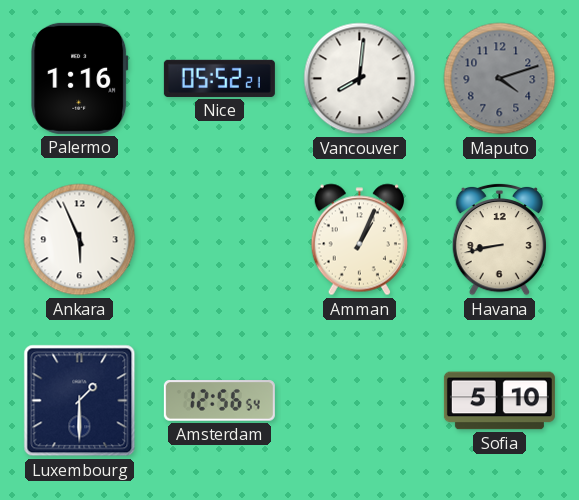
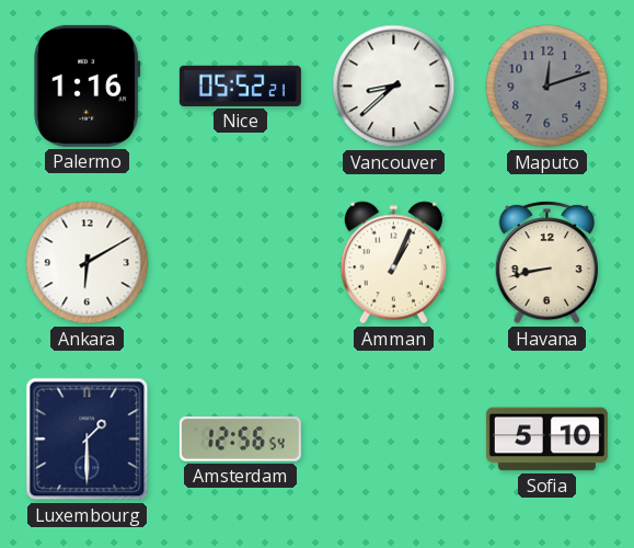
Vancouver: 8:01 -> 8:38
Maputo: 4:12 -> 12:12
Ankara: 5:56 -> 6:10
